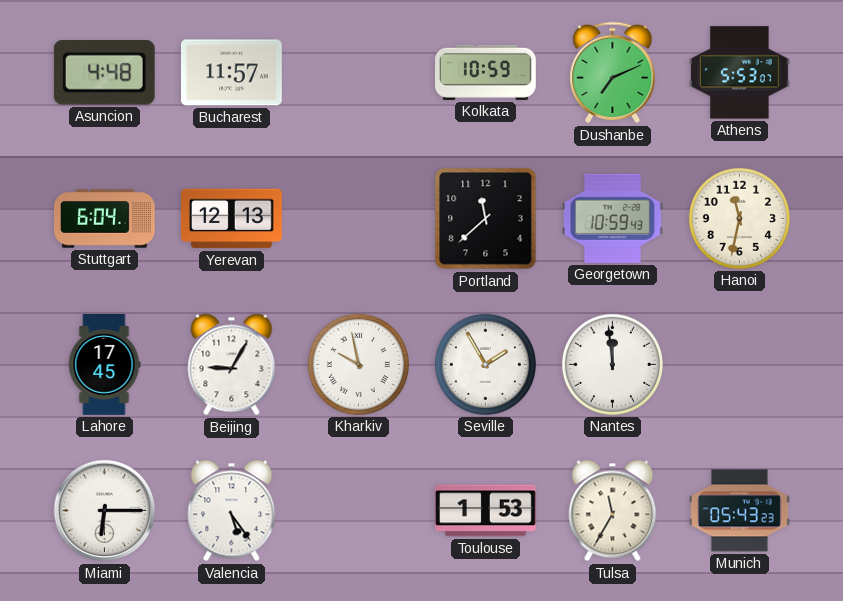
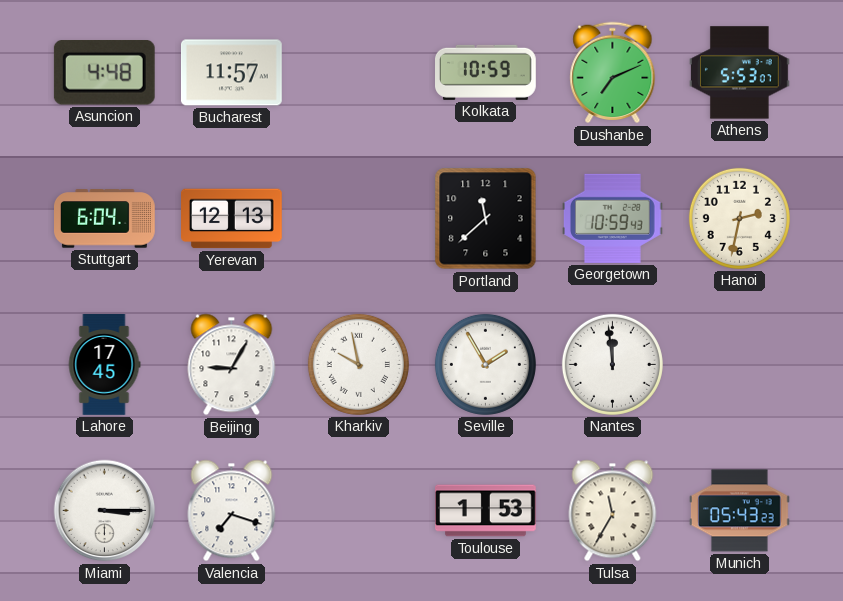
Hanoi: 11:32 -> 2:32
Miami: 6:15 -> 3:15
Valencia: 5:24 -> 7:18
